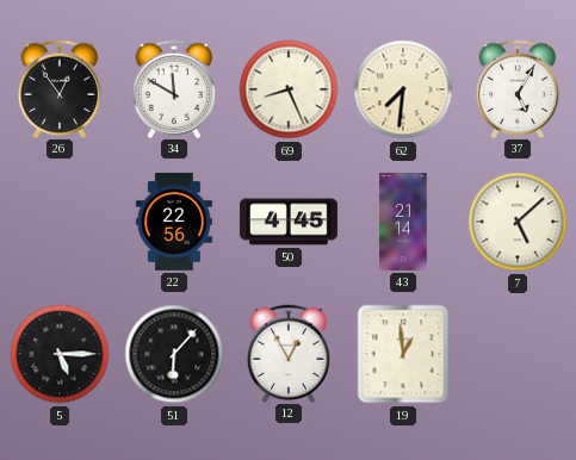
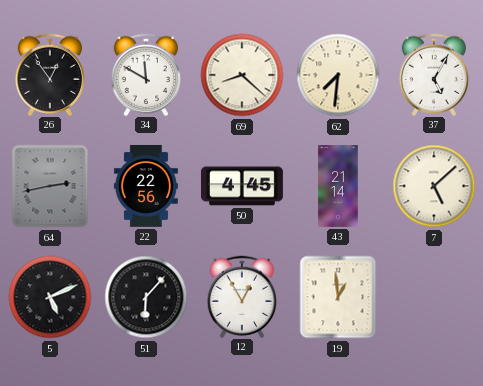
69: 8:26 -> 8:22
64: none -> 2:43
5: 5:15 -> 5:11
